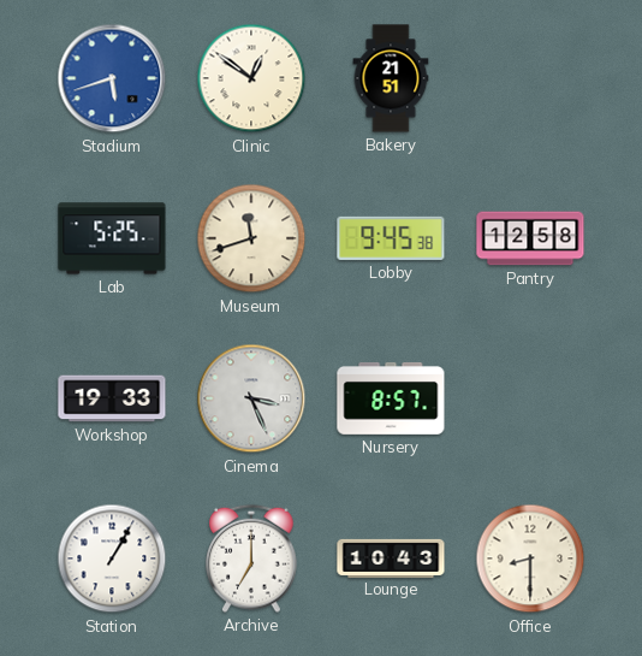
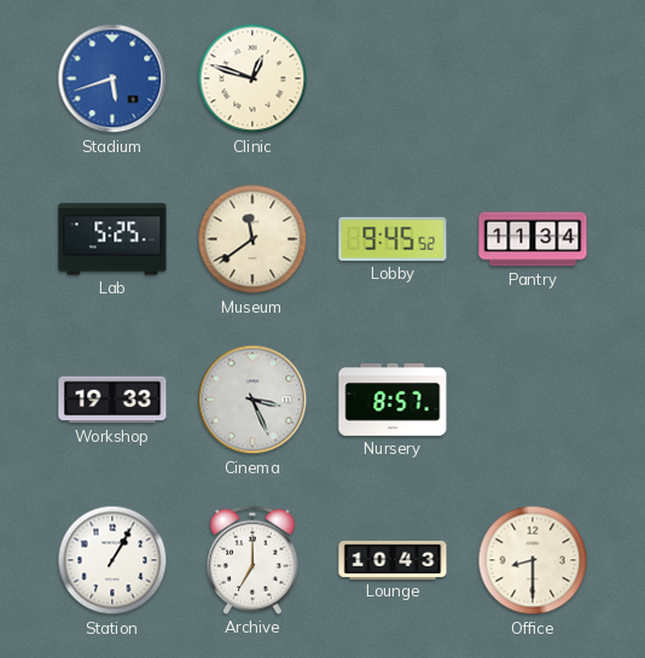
Clinic: 12:51 -> 12:48
Bakery: 21:51 -> none
Museum: 11:42 -> 11:39
Lobby: 9:45:38 -> 9:45:52
Pantry: 12:58 -> 11:34
